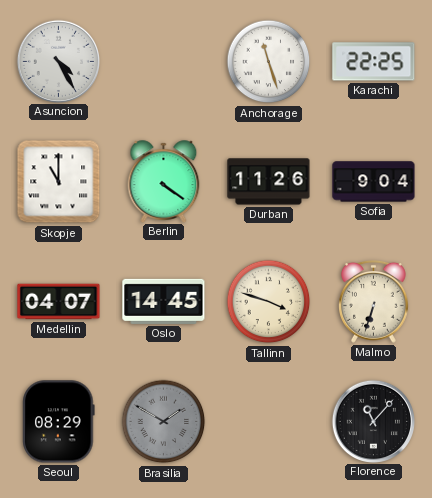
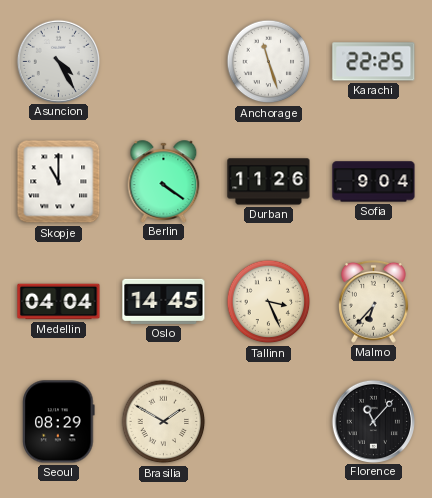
Medellin: 04:07 -> 04:04
Tallinn: 3:48 -> 3:26
Malmo: 6:33 -> 6:37
Brasilia dial: grey -> cream
